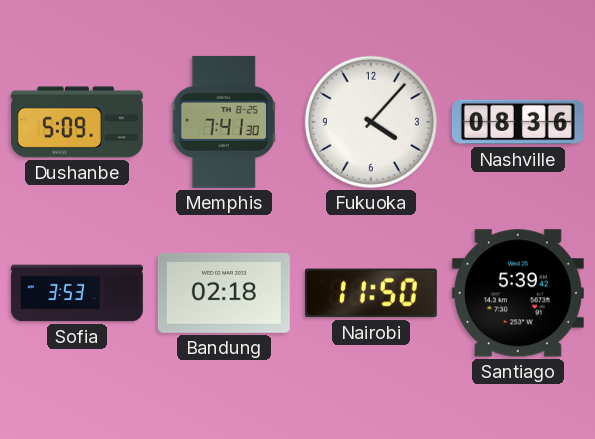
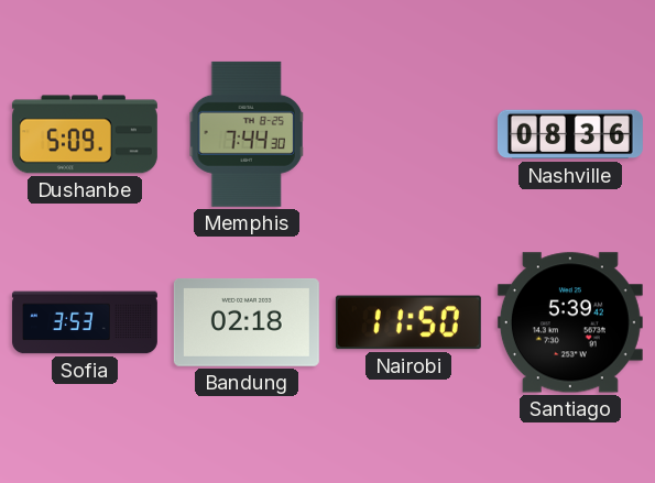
Memphis: 7:41 -> 7:44
Fukuoka: 4:07 -> none
